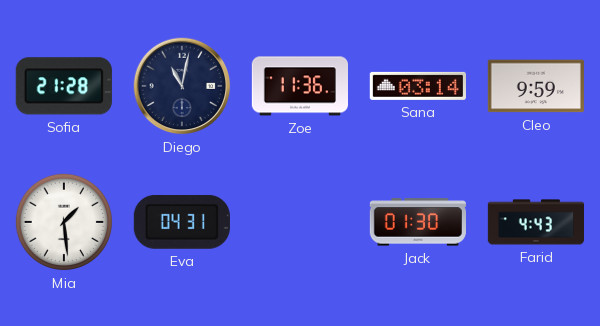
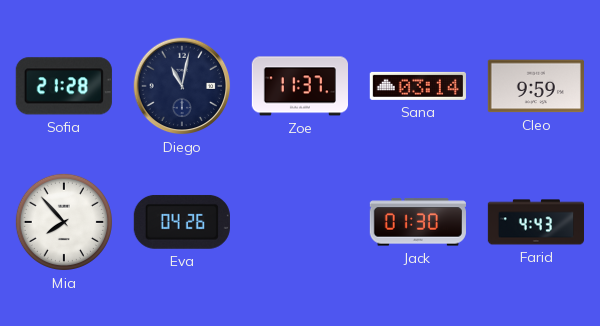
Zoe: 11:36 -> 11:37
Mia: 1:29 -> 7:53
Eva: 04:31 -> 04:26
